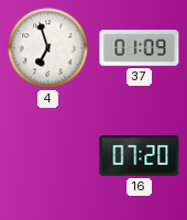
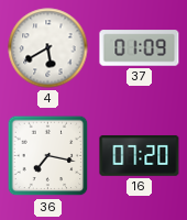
4: 6:57 -> 5:40
36: none -> 7:17
